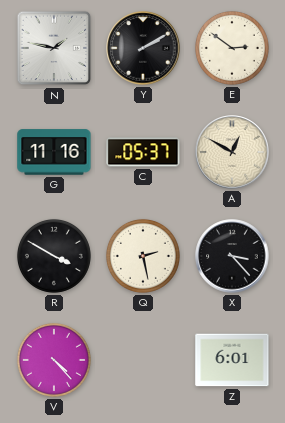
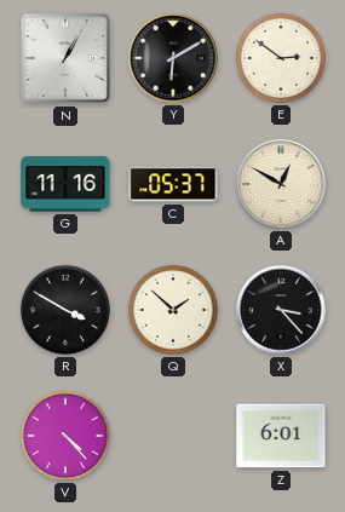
N: 1:47 -> 1:05
Y: 2:10 -> 6:10
Q: 2:28 -> 1:52
